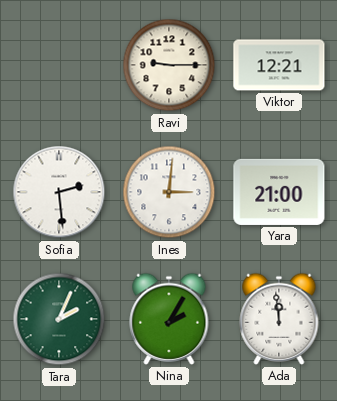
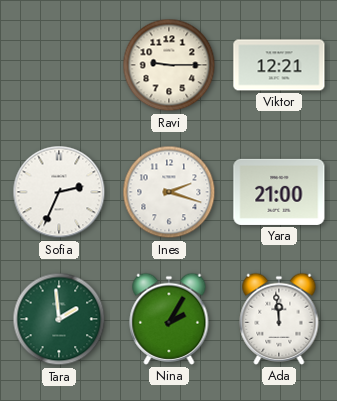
Sofia: 2:29 -> 2:34
Ines: 3:01 -> 2:18
Tara: 2:04 -> 1:59
